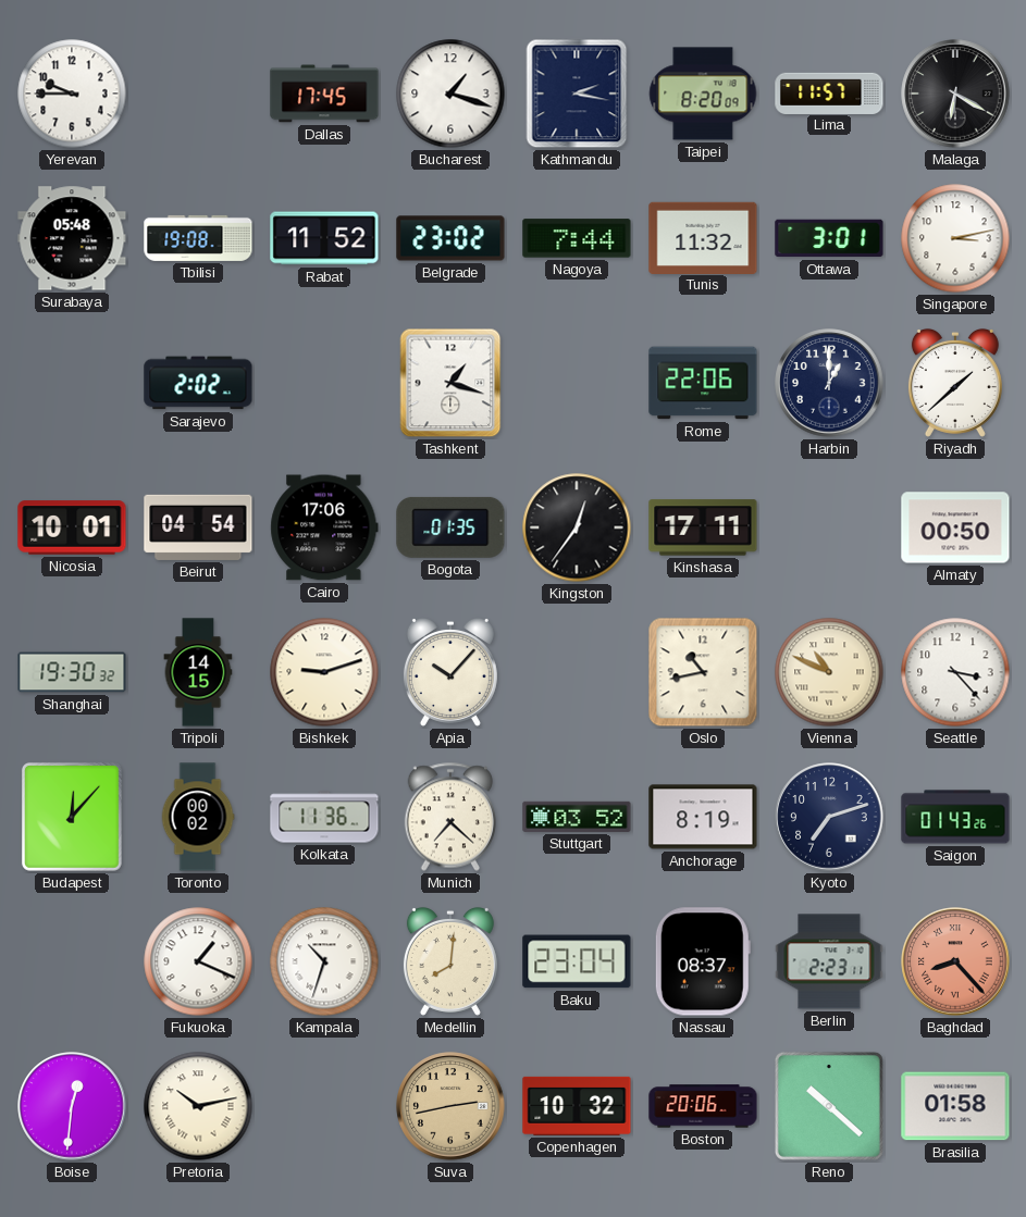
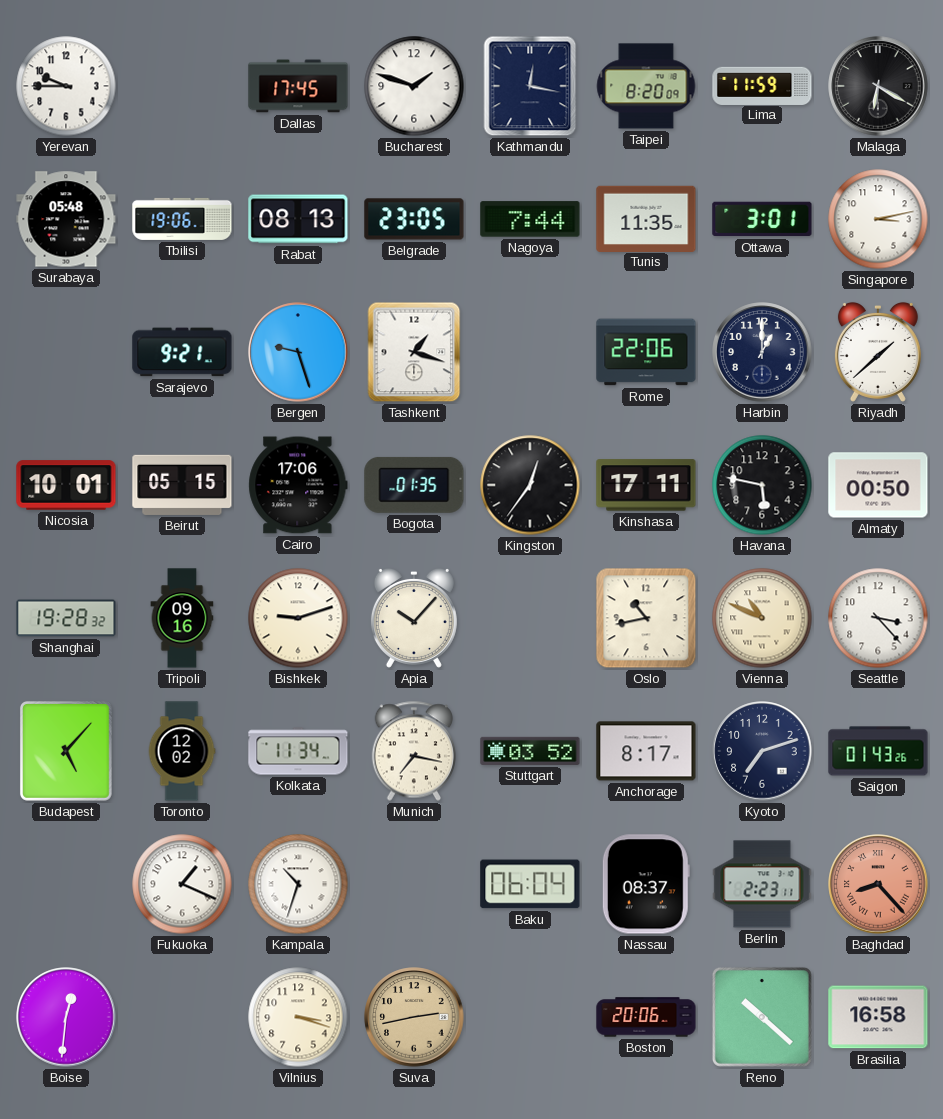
Bucharest: 1:18 -> 1:48
Kathmandu: 2:17 -> 12:17
Lima: 11:57 -> 11:59
Tbilisi: 19:08 -> 19:06
Rabat: 11:52 -> 08:13
Belgrade: 23:02 -> 23:05
Tunis: 11:32 -> 11:35
Sarajevo: 2:02 -> 9:21
Bergen: none -> 9:27
Beirut: 04:54 -> 05:15
Havana: none -> 5:47
Shanghai: 19:30 -> 19:28
Tripoli: 14:15 -> 09:16
Budapest: 12:07 -> 5:07
Toronto: 00:02 -> 12:02
Kolkata: 11:36 -> 11:34
Munich: 7:22 -> 7:17
Anchorage: 8:19 -> 8:17
Medellin: 8:01 -> none
Baku: 23:04 -> 06:04
Pretoria: 10:13 -> none
Vilnius: none -> 3:18
Copenhagen: 10:32 -> none
Brasilia: 01:58 -> 16:58
